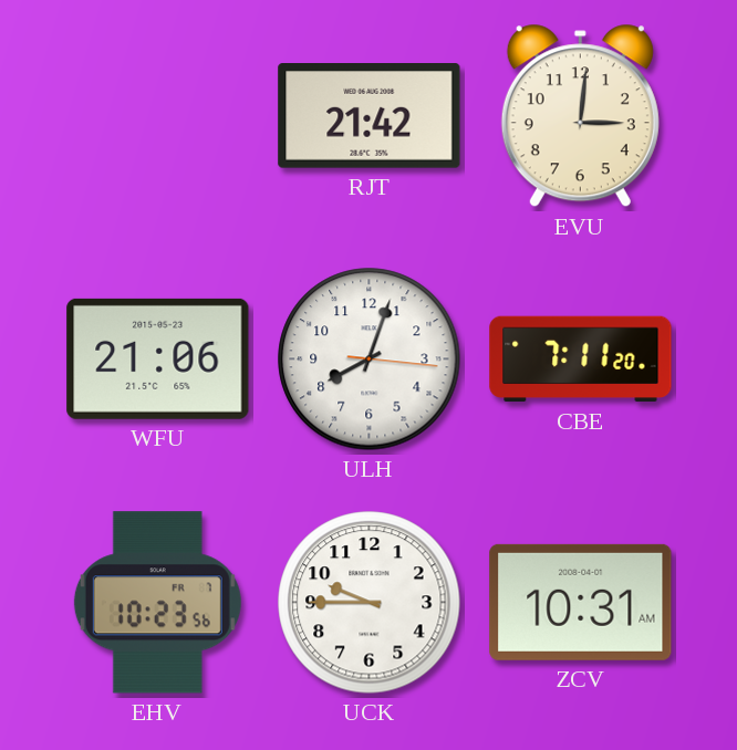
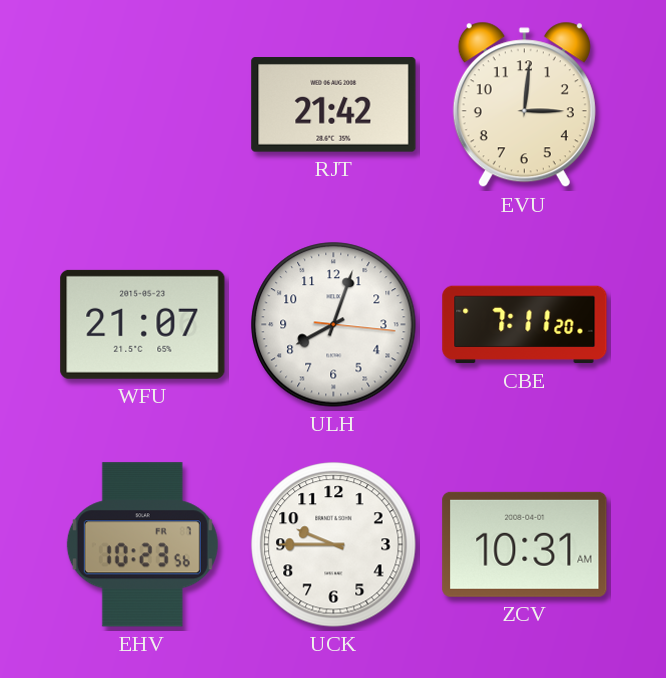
WFU: 21:06 -> 21:07
